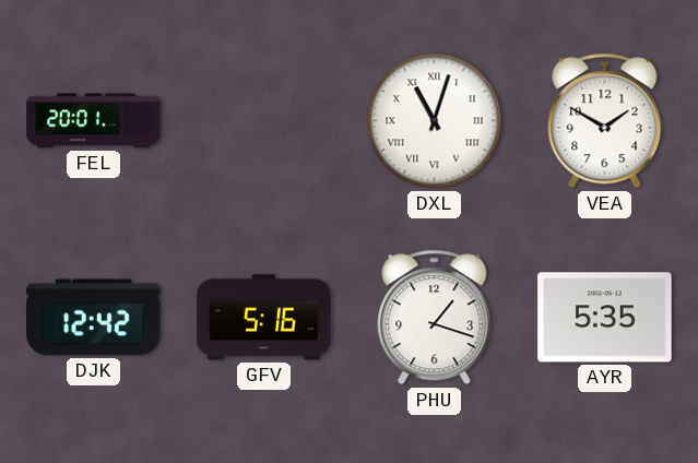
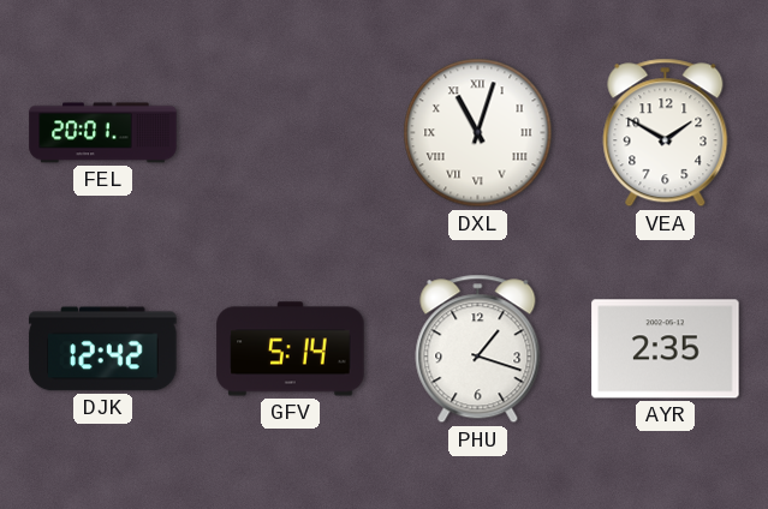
GFV: 5:16 -> 5:14
AYR: 5:35 -> 2:35
